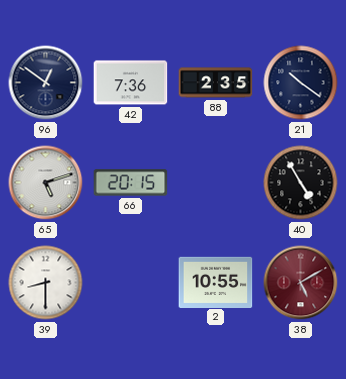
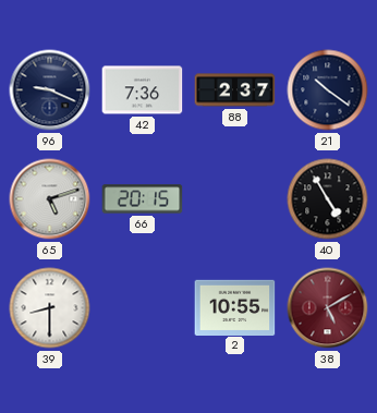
96: 12:51 -> 9:19
88: 2:35 -> 2:37
